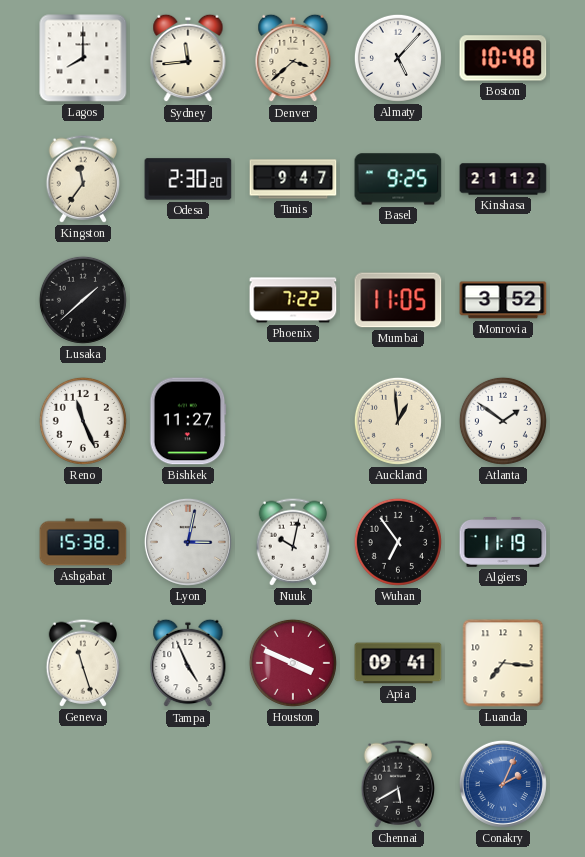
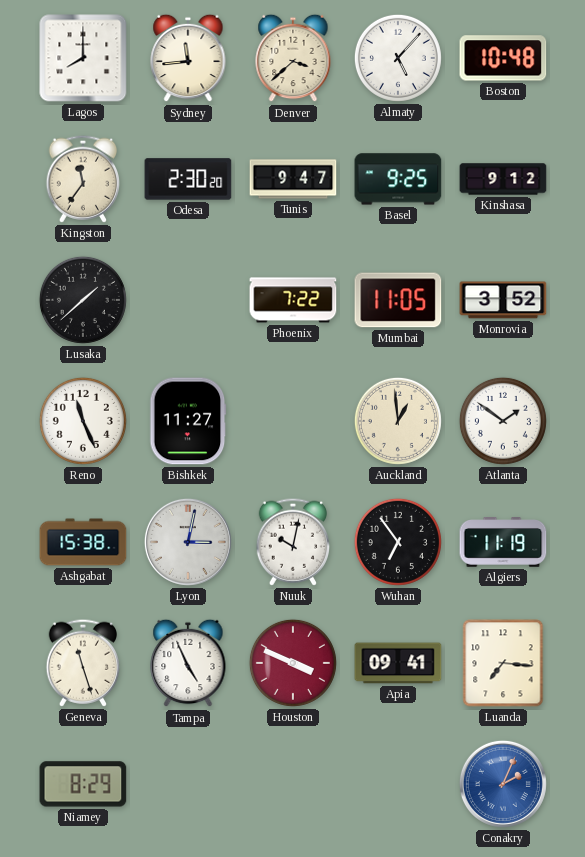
Kinshasa: 21:12 -> 9:12
Niamey: none -> 8:29
Chennai: 5:40 -> none
